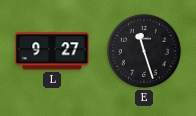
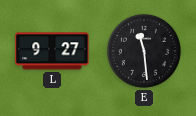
E: 11:27 -> 11:29
